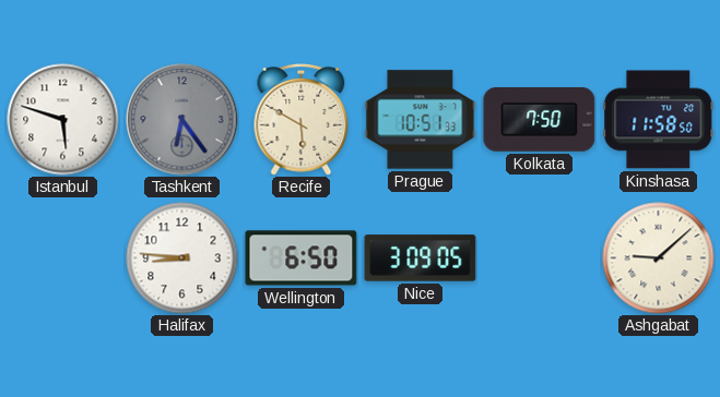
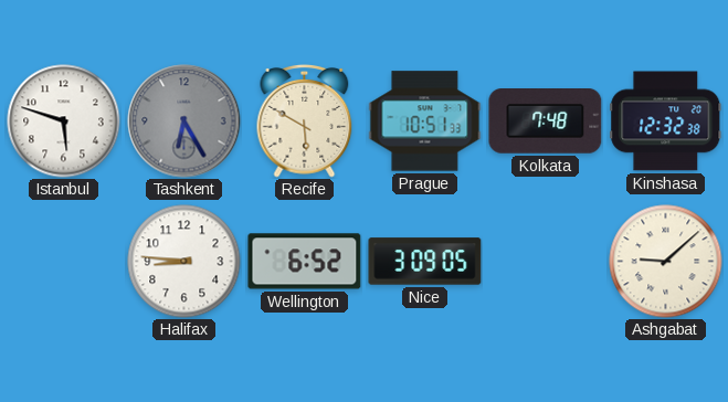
Tashkent: 6:24 -> 6:25
Kolkata: 7:50 -> 7:48
Kinshasa: 11:58 -> 12:32
Wellington: 6:50 -> 6:52
